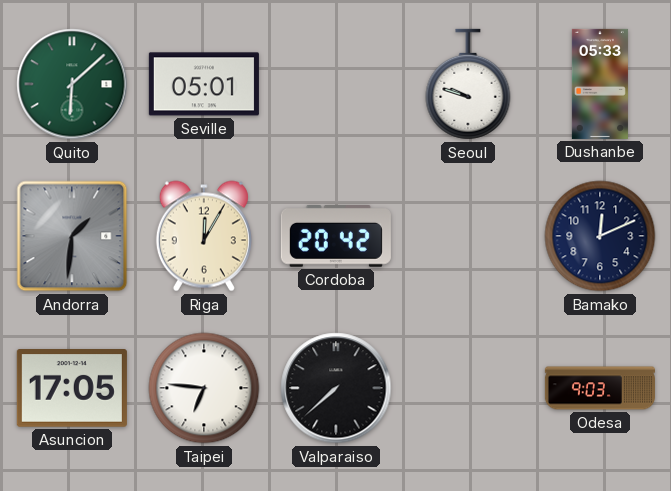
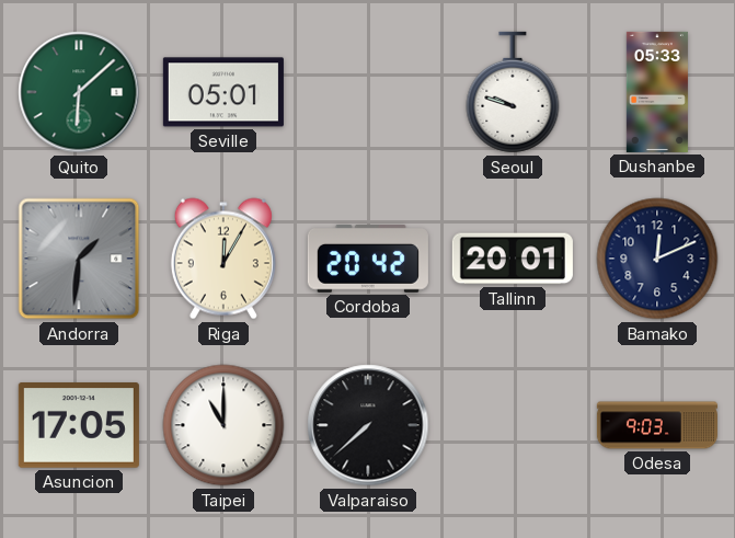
Tallinn: none -> 20:01
Taipei: 6:46 -> 11:00
